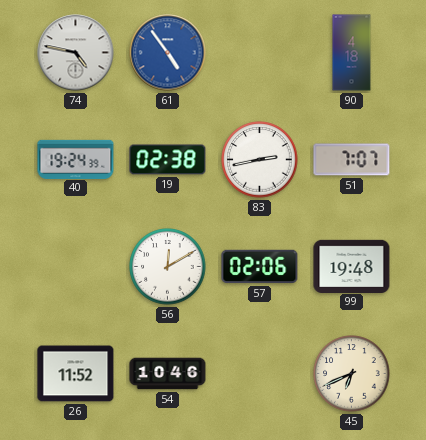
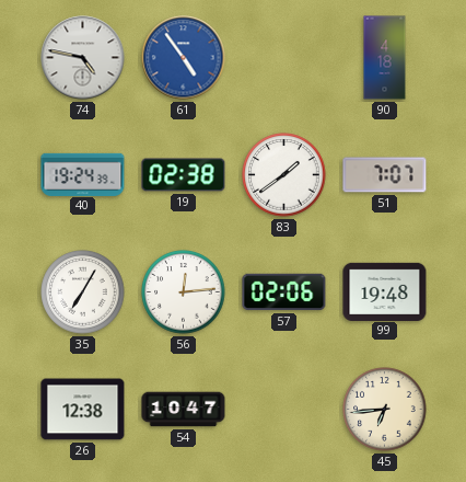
83: 2:43 -> 1:39
35: none -> 7:05
56: 12:10 -> 12:14
26: 11:52 -> 12:38
54: 10:46 -> 10:47
45: 6:41 -> 6:44
